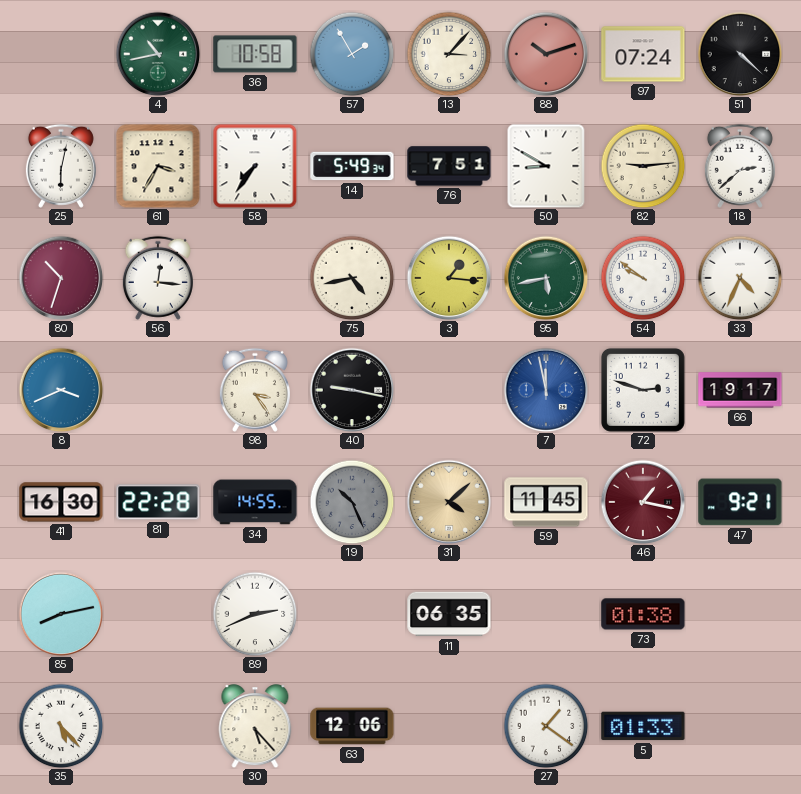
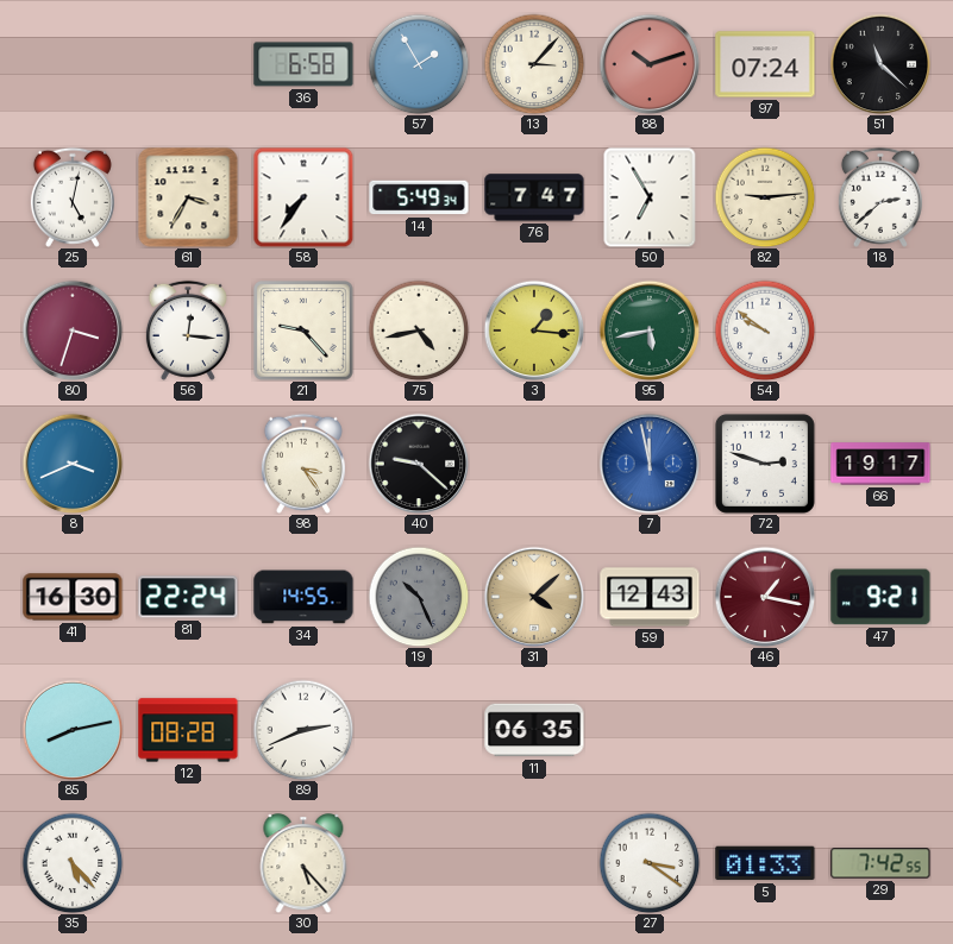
4: 10:43 -> none
36: 10:58 -> 6:58
51: 4:22 -> 11:22
25: 6:02 -> 5:02
76: 7:51 -> 7:47
50: 8:50 -> 6:55
80: 10:33 -> 3:33
21: none -> 9:23
33: 4:34 -> none
40: 9:17 -> 9:22
81: 22:28 -> 22:24
59: 11:45 -> 12:43
12: none -> 08:28
73: 01:38 -> none
63: 12:06 -> none
27: 1:21 -> 3:21
29: none -> 7:42
